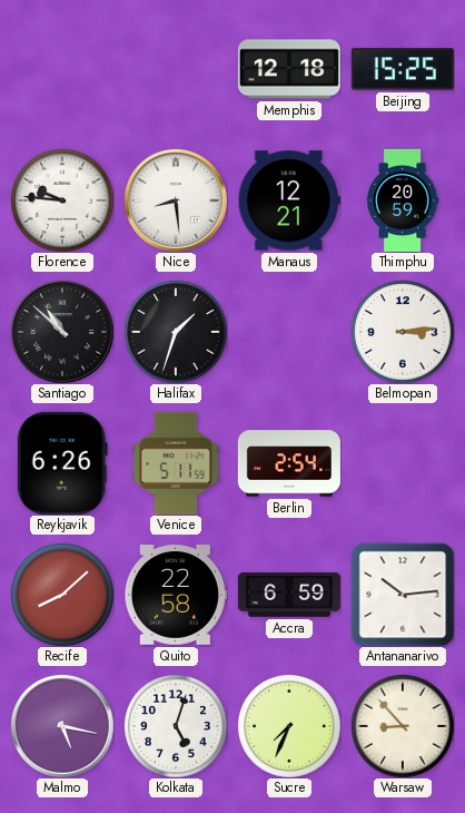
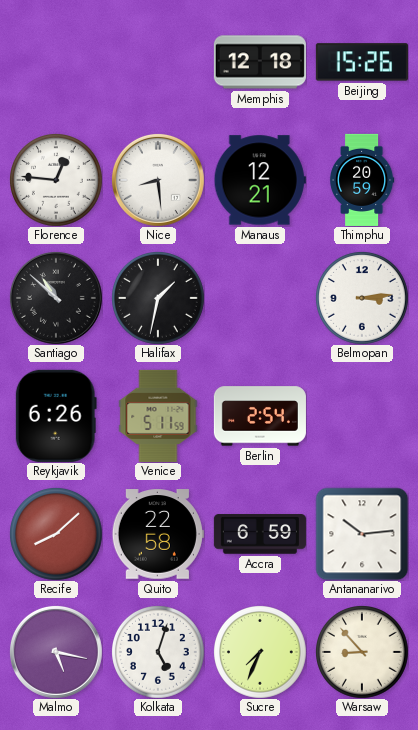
Beijing: 15:25 -> 15:26
Florence: 9:46 -> 12:46
Halifax: 1:33 -> 1:32
